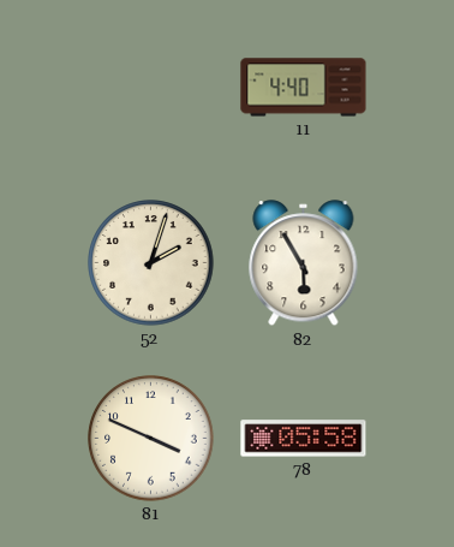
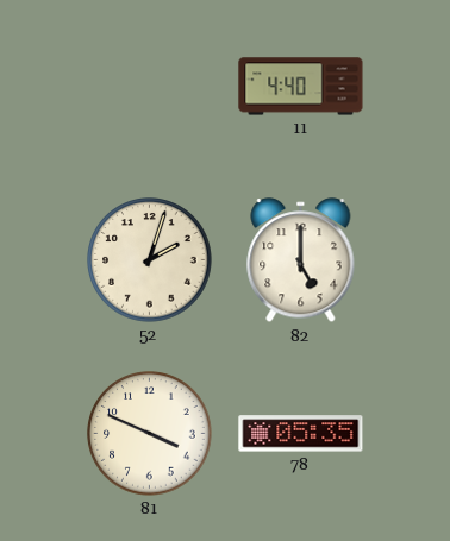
82: 5:55 -> 5:00
78: 05:58 -> 05:35
